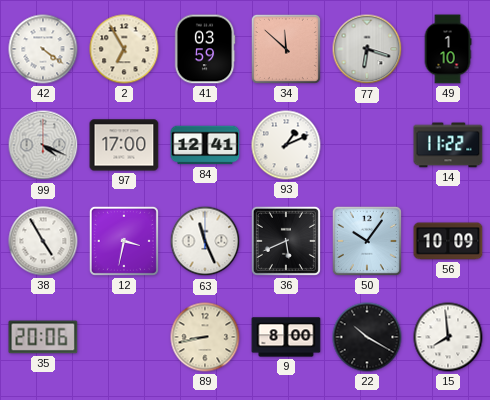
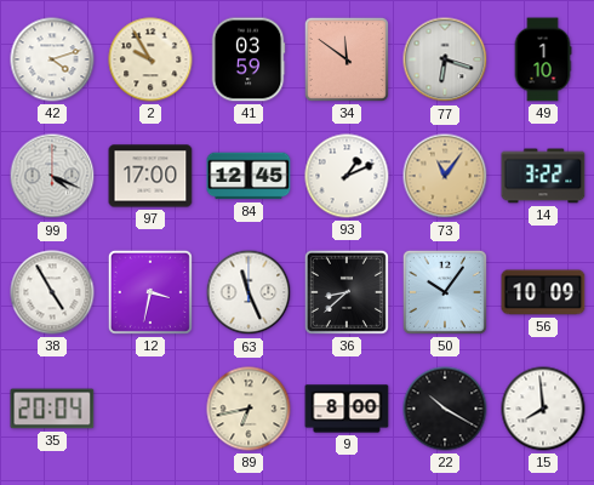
42: 4:21 -> 4:12
2: 6:55 -> 9:55
34: 11:52 -> 11:51
84: 12:41 -> 12:45
73: none -> 11:06
14: 11:22 -> 3:22
36: 5:41 -> 8:38
35: 20:06 -> 20:04
89: 8:43 -> 6:43
